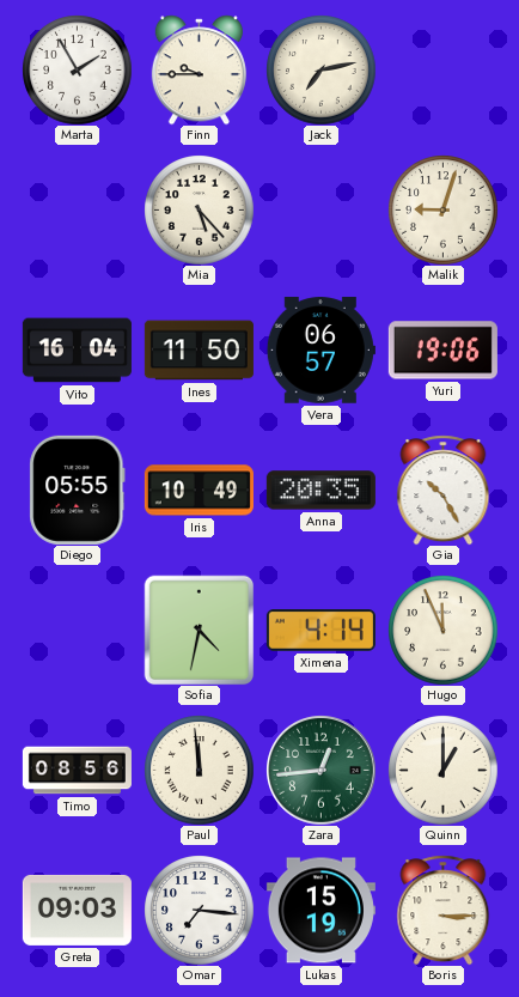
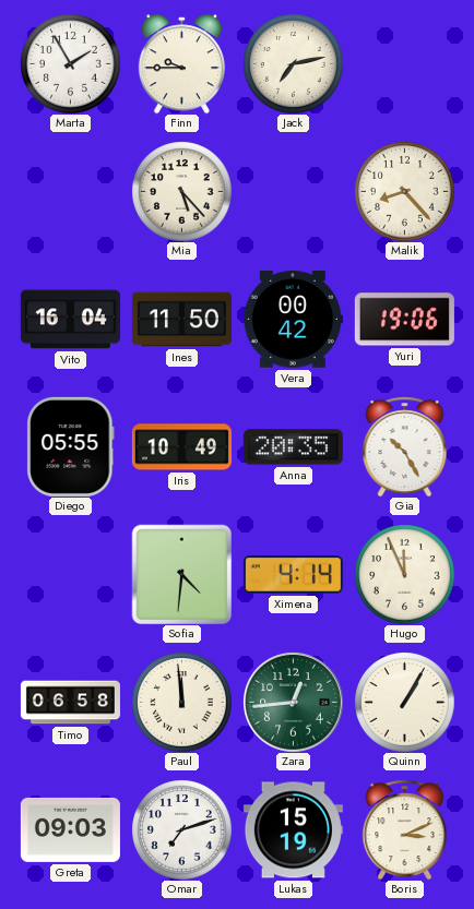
Malik: 9:03 -> 8:23
Vera: 06:57 -> 00:42
Sofia: 4:32 -> 4:31
Timo: 08:56 -> 06:58
Quinn: 1:00 -> 1:05
Omar: 7:16 -> 7:12
Boris: 3:15 -> 3:11
